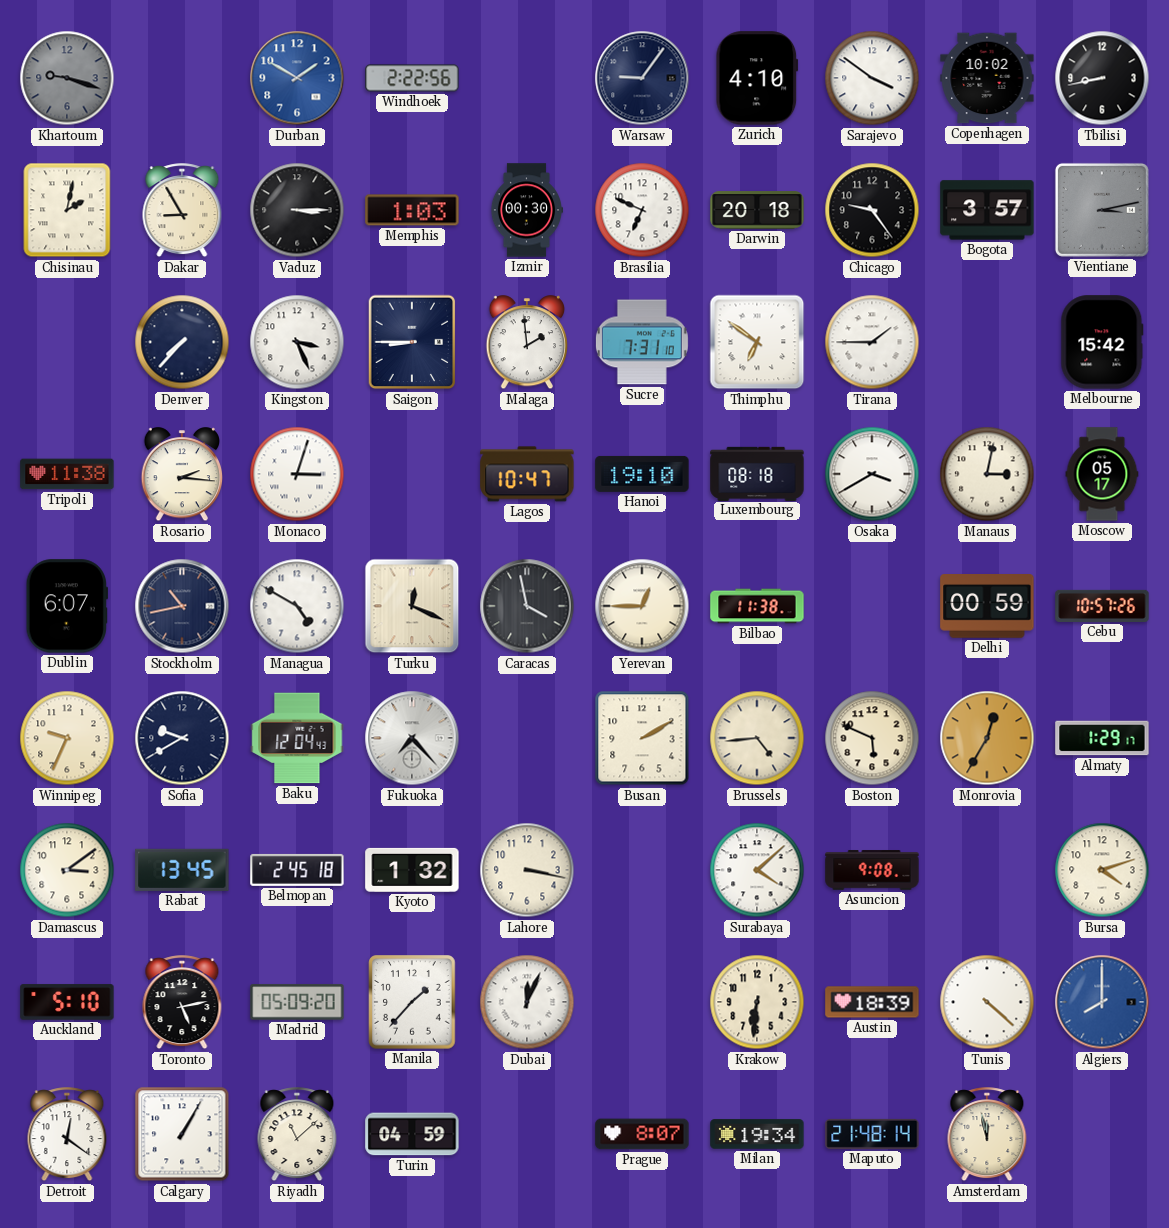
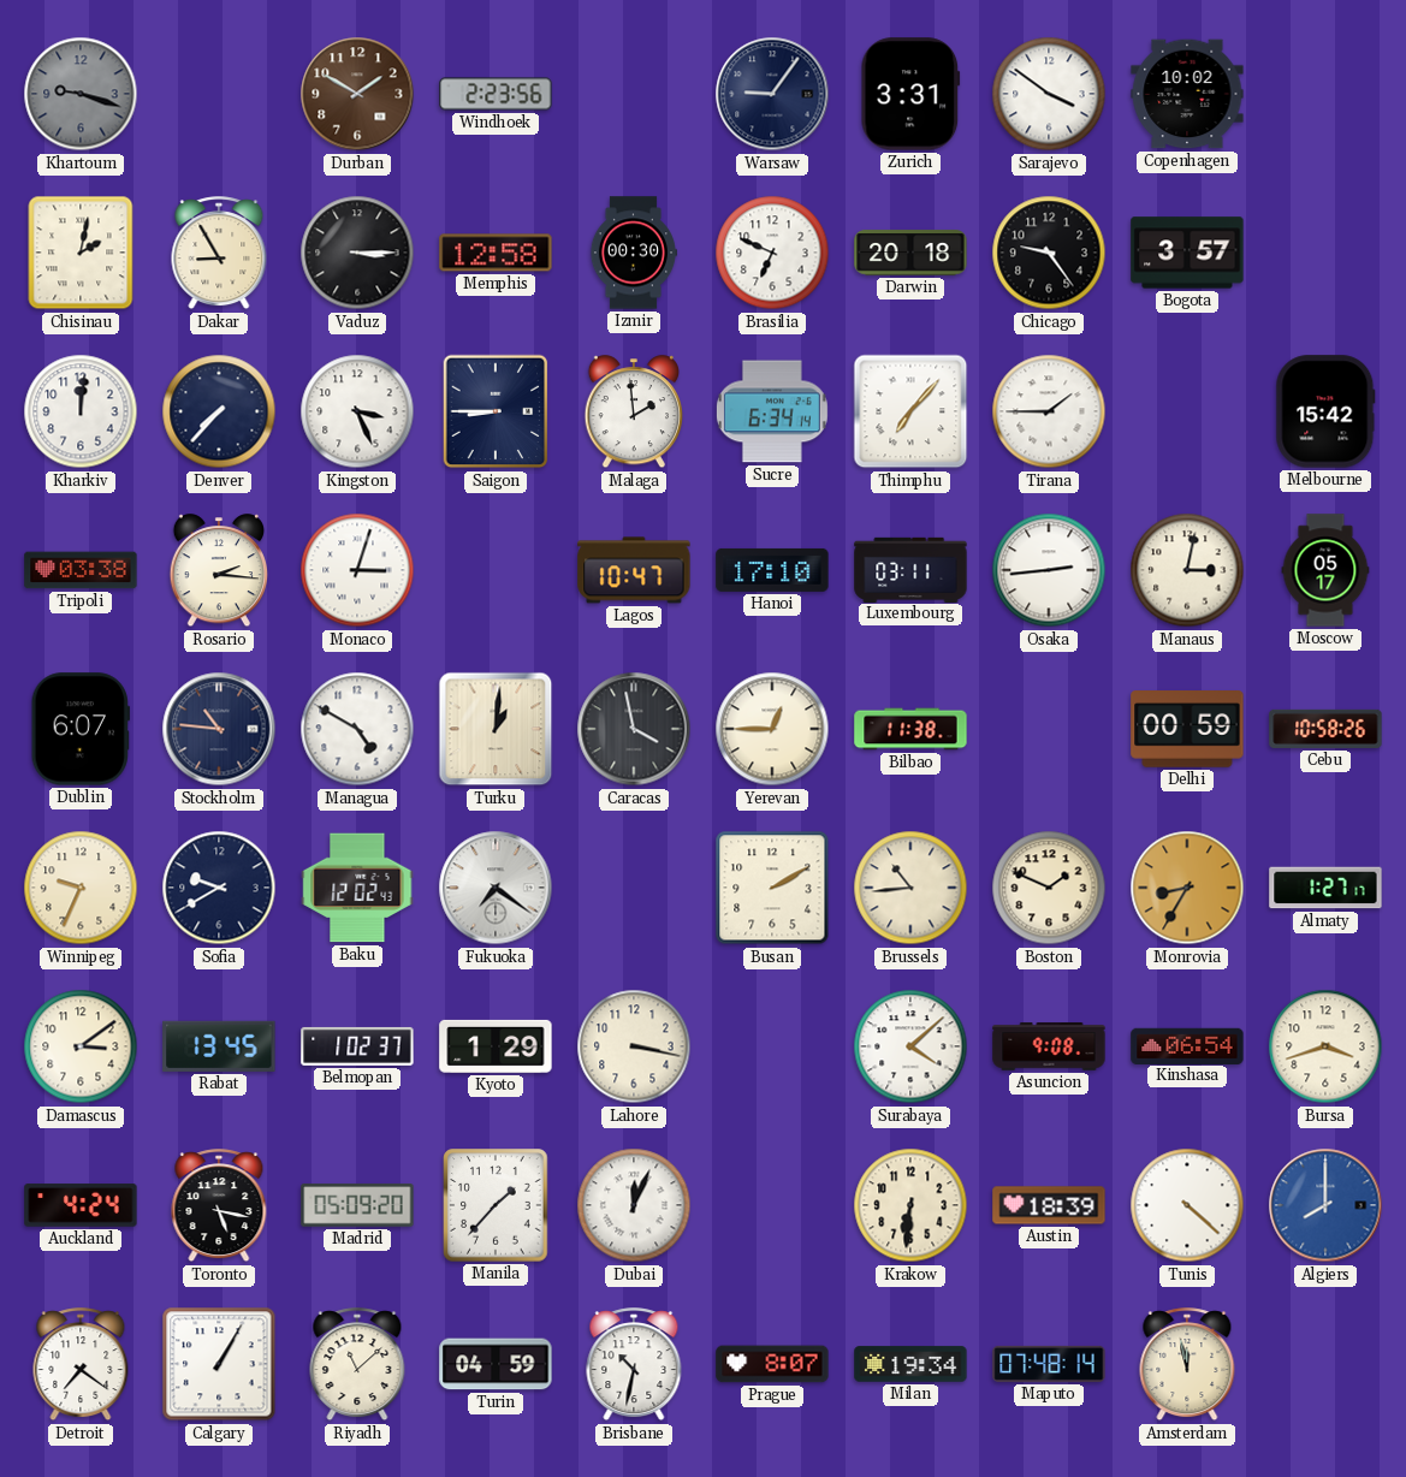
Durban dial: blue -> brown
Windhoek: 2:22 -> 2:23
Zurich: 4:10 -> 3:31
Tbilisi: 8:43 -> none
Memphis: 1:03 -> 12:58
Vientiane: 3:13 -> none
Kharkiv: none -> 12:01
Sucre: 7:31 -> 6:34
Thimphu: 6:51 -> 7:07
Tripoli: 11:38 -> 03:38
Hanoi: 19:10 -> 17:10
Luxembourg: 08:18 -> 03:11
Osaka: 3:40 -> 2:44
Stockholm: 10:43 -> 10:46
Turku: 12:19 -> 1:01
Cebu: 10:57 -> 10:58
Baku: 12:04 -> 12:02
Fukuoka: 7:23 -> 7:21
Brussels: 4:44 -> 10:44
Boston: 5:49 -> 1:49
Monrovia: 12:35 -> 8:35
Almaty: 1:29 -> 1:27
Belmopan: 2:45 -> 1:02
Kyoto: 1:32 -> 1:29
Kinshasa: none -> 06:54
Bursa: 4:12 -> 3:42
Auckland: 5:10 -> 4:24
Toronto: 5:13 -> 5:17
Detroit: 12:21 -> 7:21
Brisbane: none -> 10:32
Maputo: 21:48 -> 07:48
